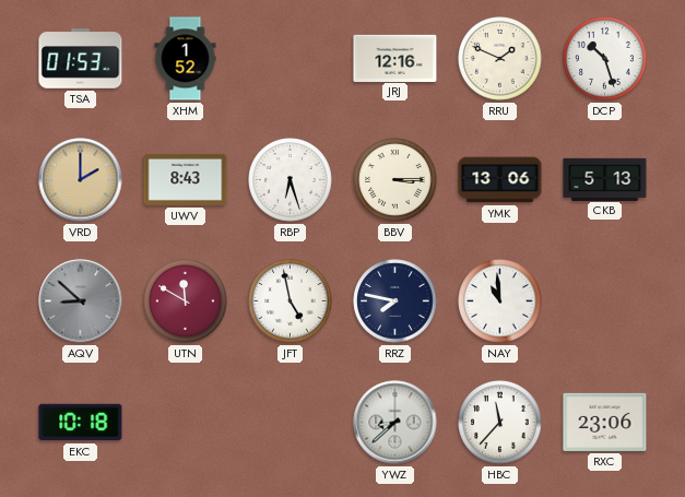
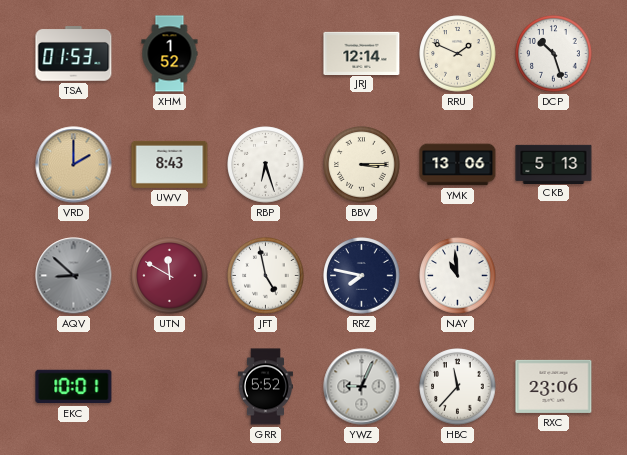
JRJ: 12:16 -> 12:14
EKC: 10:18 -> 10:01
GRR: none -> 5:52
YWZ: 8:38 -> 9:04
